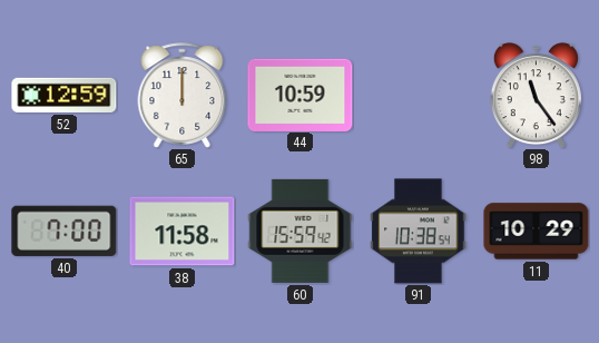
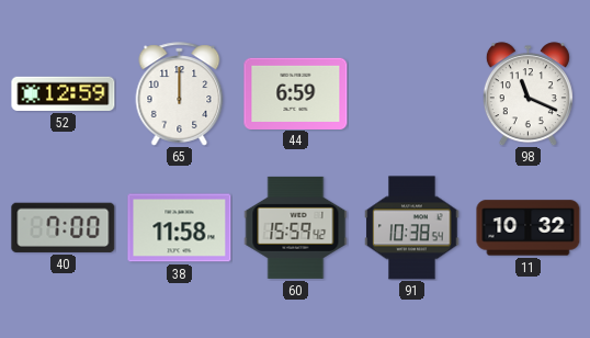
44: 10:59 -> 6:59
98: 11:24 -> 11:19
11: 10:29 -> 10:32
